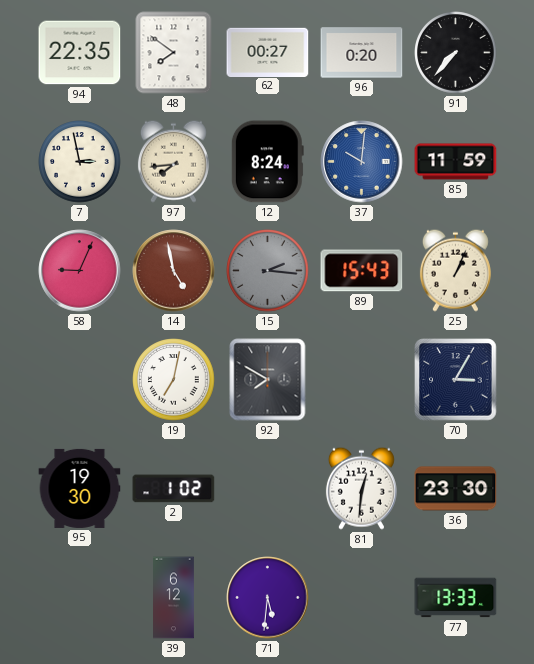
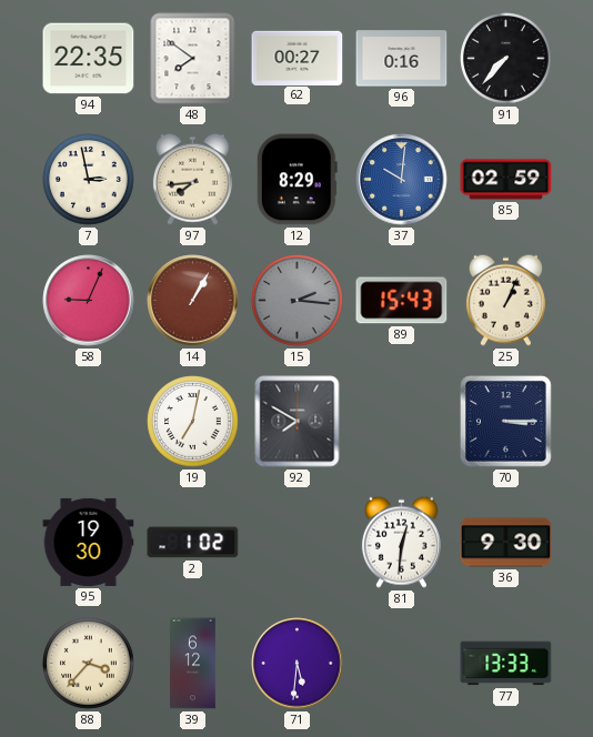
96: 0:20 -> 0:16
12: 8:24 -> 8:29
85: 11:59 -> 02:59
14: 4:58 -> 1:05
70: 3:05 -> 3:15
36: 23:30 -> 9:30
88: none -> 3:37
